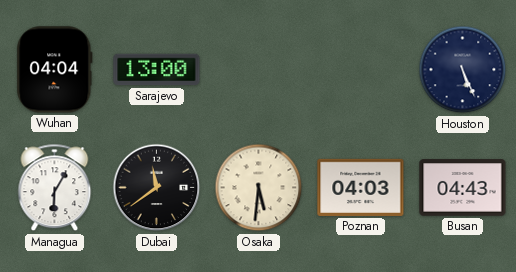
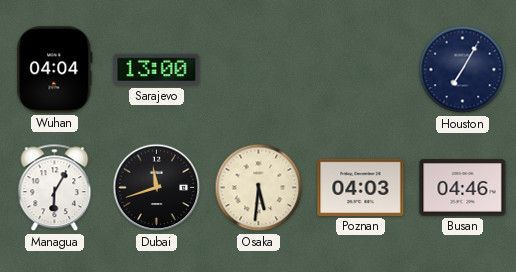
Houston: 5:26 -> 7:05
Dubai: 11:39 -> 11:42
Busan: 04:43 -> 04:46
